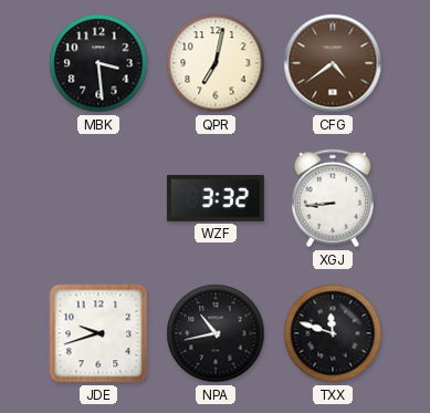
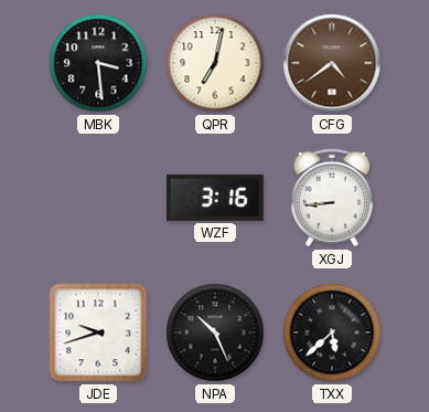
WZF: 3:32 -> 3:16
NPA: 10:43 -> 10:26
TXX: 11:48 -> 5:38
